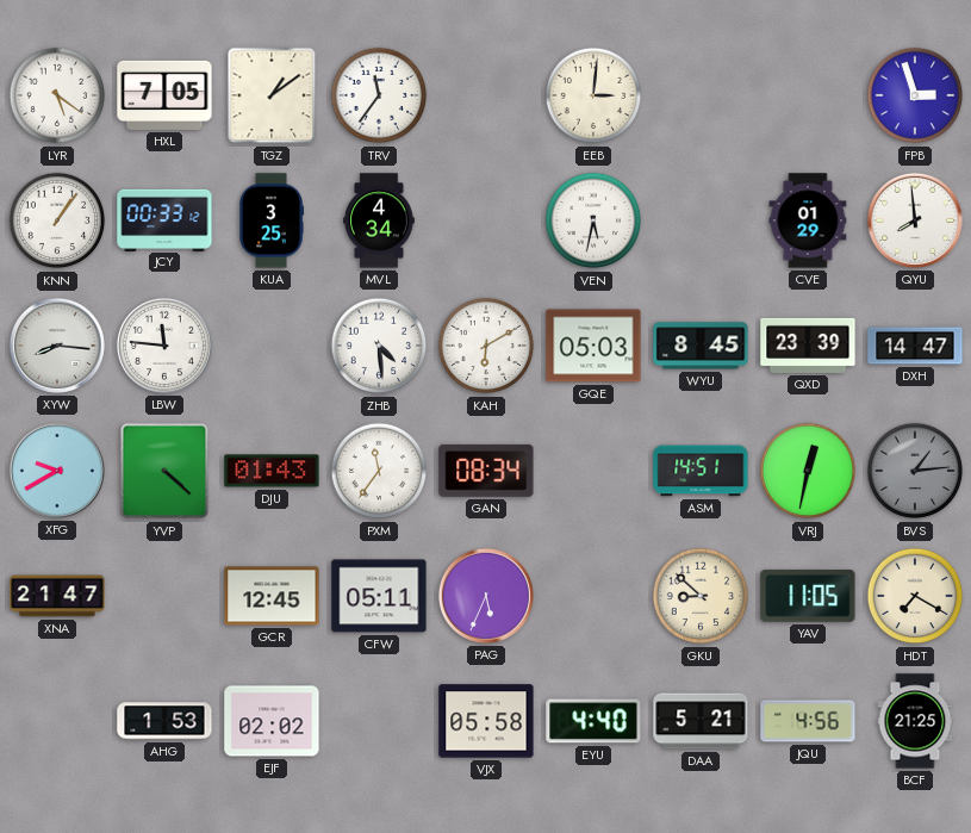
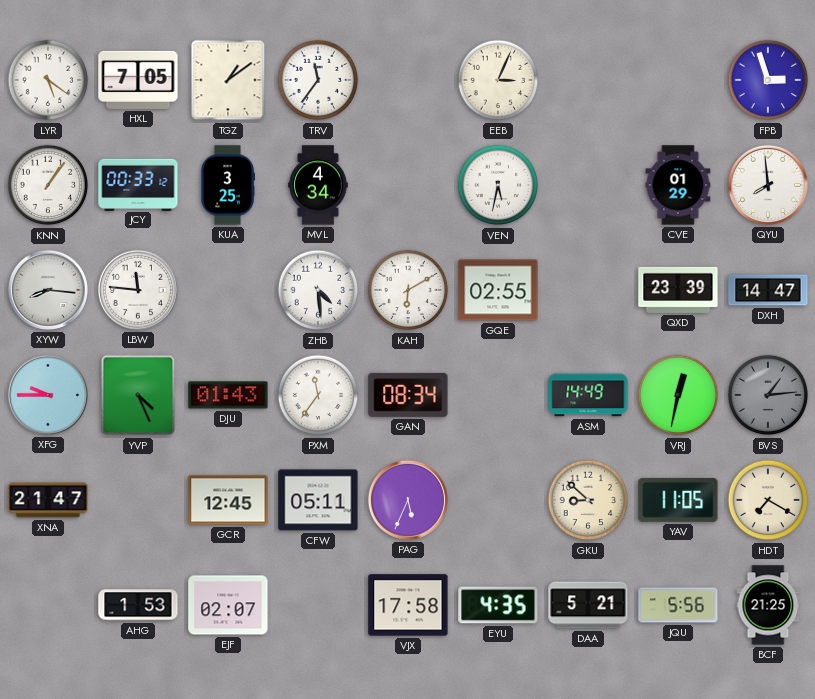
EEB: 3:01 -> 3:04
GQE: 05:03 -> 02:55
WYU: 8:45 -> none
XFG: 9:40 -> 9:45
YVP: 4:22 -> 4:26
ASM: 14:51 -> 14:49
EJF: 02:02 -> 02:07
VJX: 05:58 -> 17:58
EYU: 4:40 -> 4:35
JQU: 4:56 -> 5:56
